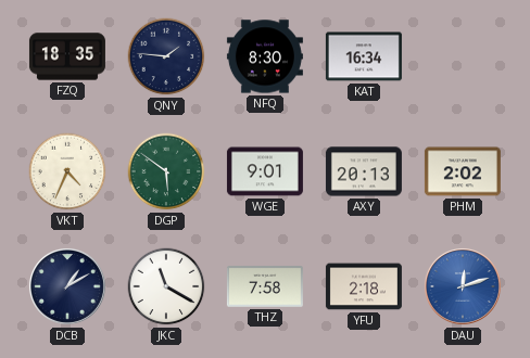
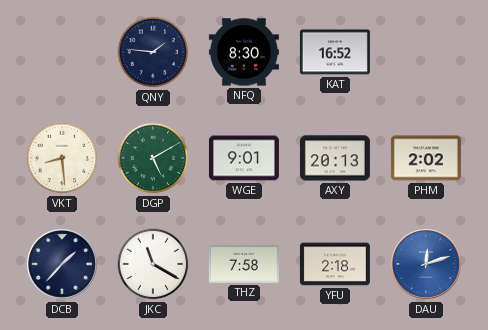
FZQ: 18:35 -> none
KAT: 16:34 -> 16:52
VKT: 4:34 -> 8:29
DGP: 5:51 -> 5:10
DCB: 1:10 -> 1:37
